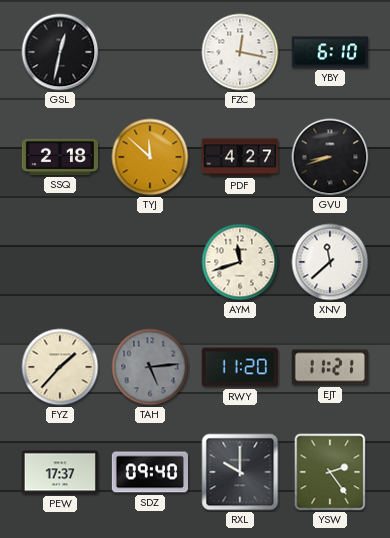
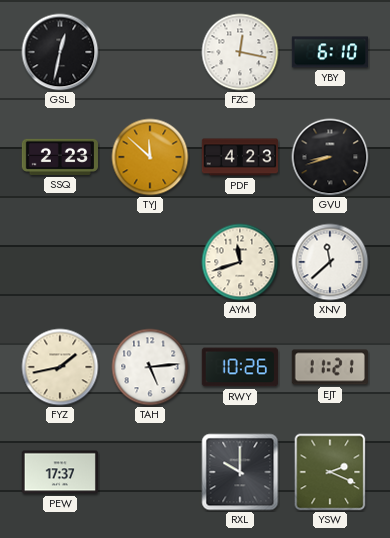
SSQ: 2:18 -> 2:23
PDF: 4:27 -> 4:23
FYZ: 1:37 -> 1:43
TAH dial: grey -> white
RWY: 11:20 -> 10:26
SDZ: 09:40 -> none
YSW: 2:24 -> 2:19
